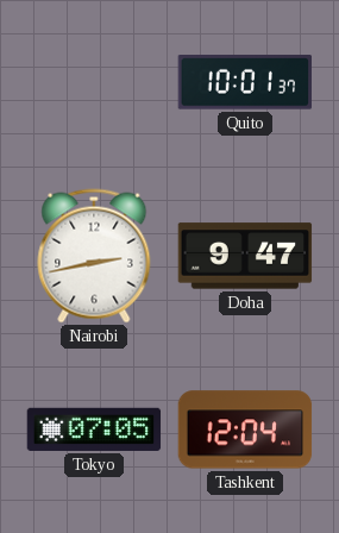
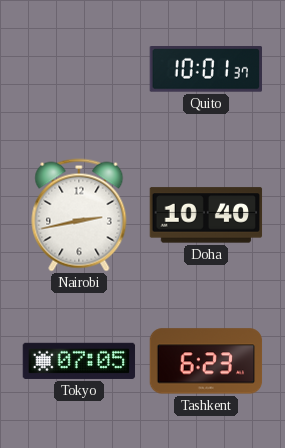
Doha: 9:47 -> 10:40
Tashkent: 12:04 -> 6:23
